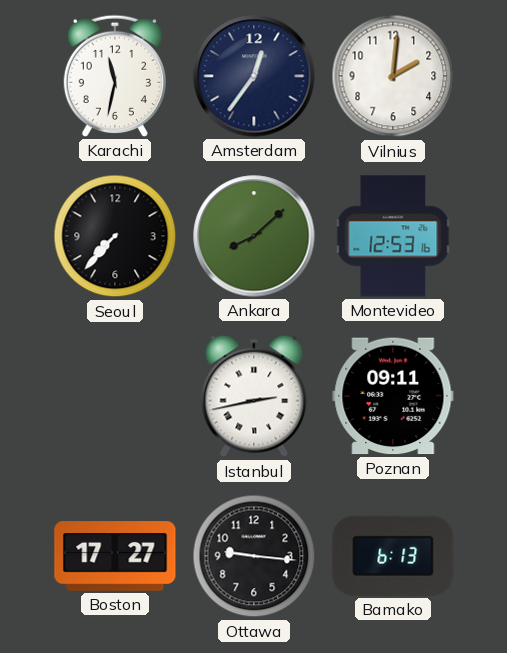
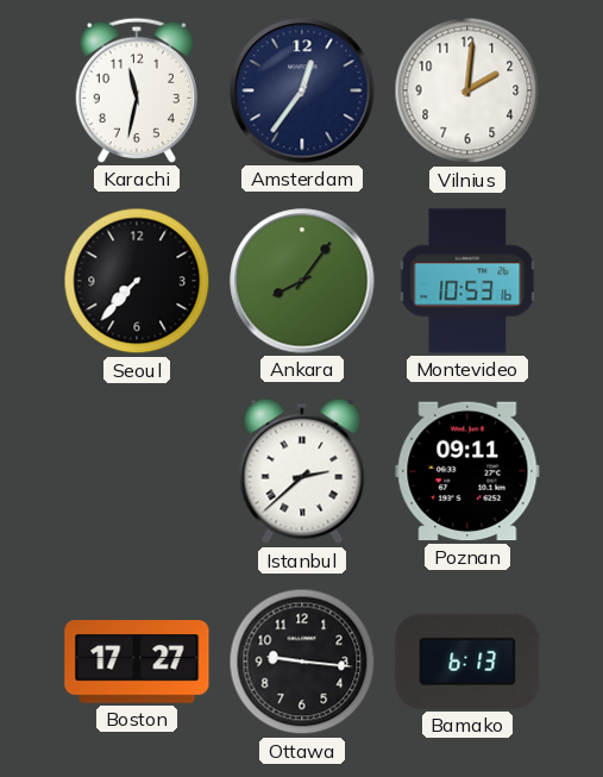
Ankara: 8:08 -> 8:06
Montevideo: 12:53 -> 10:53
Istanbul: 2:43 -> 2:38
